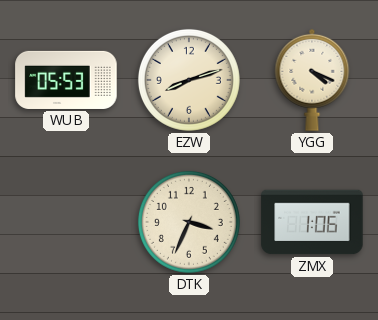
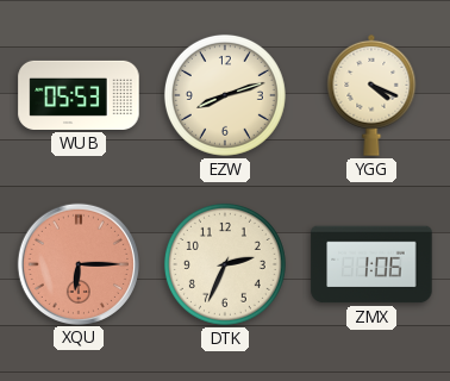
XQU: none -> 6:15
DTK: 3:34 -> 2:34
